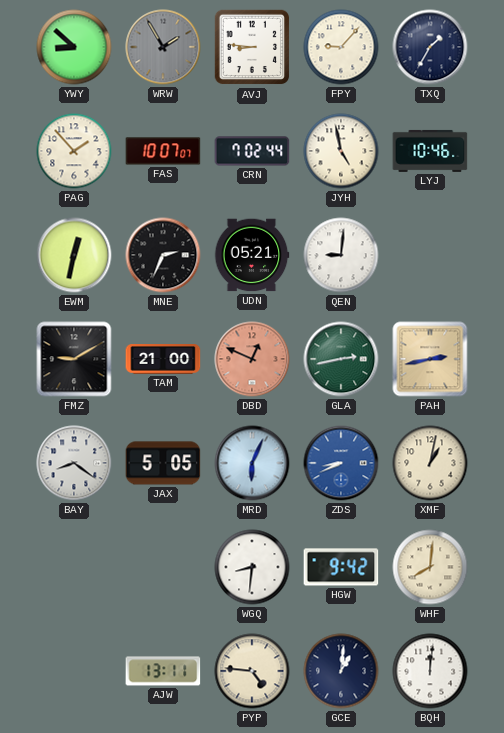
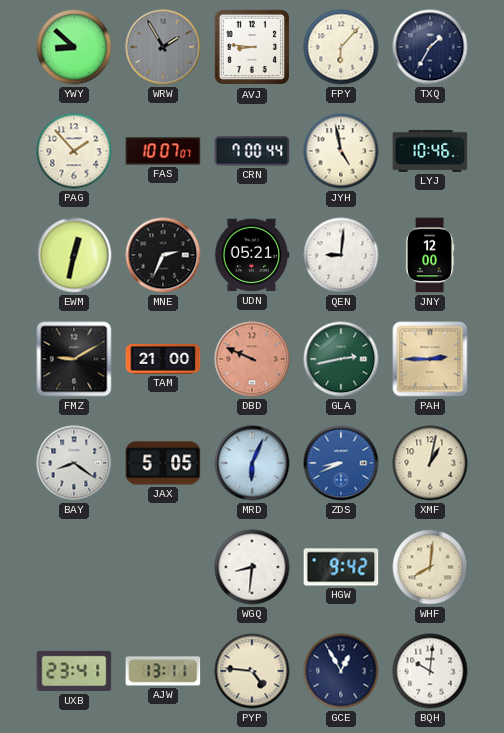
FPY: 9:07 -> 6:07
CRN: 7:02 -> 7:00
JNY: none -> 12:00
DBD: 12:49 -> 9:49
PAH: 2:43 -> 2:45
UXB: none -> 23:41
GCE: 1:01 -> 12:55
BQH: 12:01 -> 10:01
